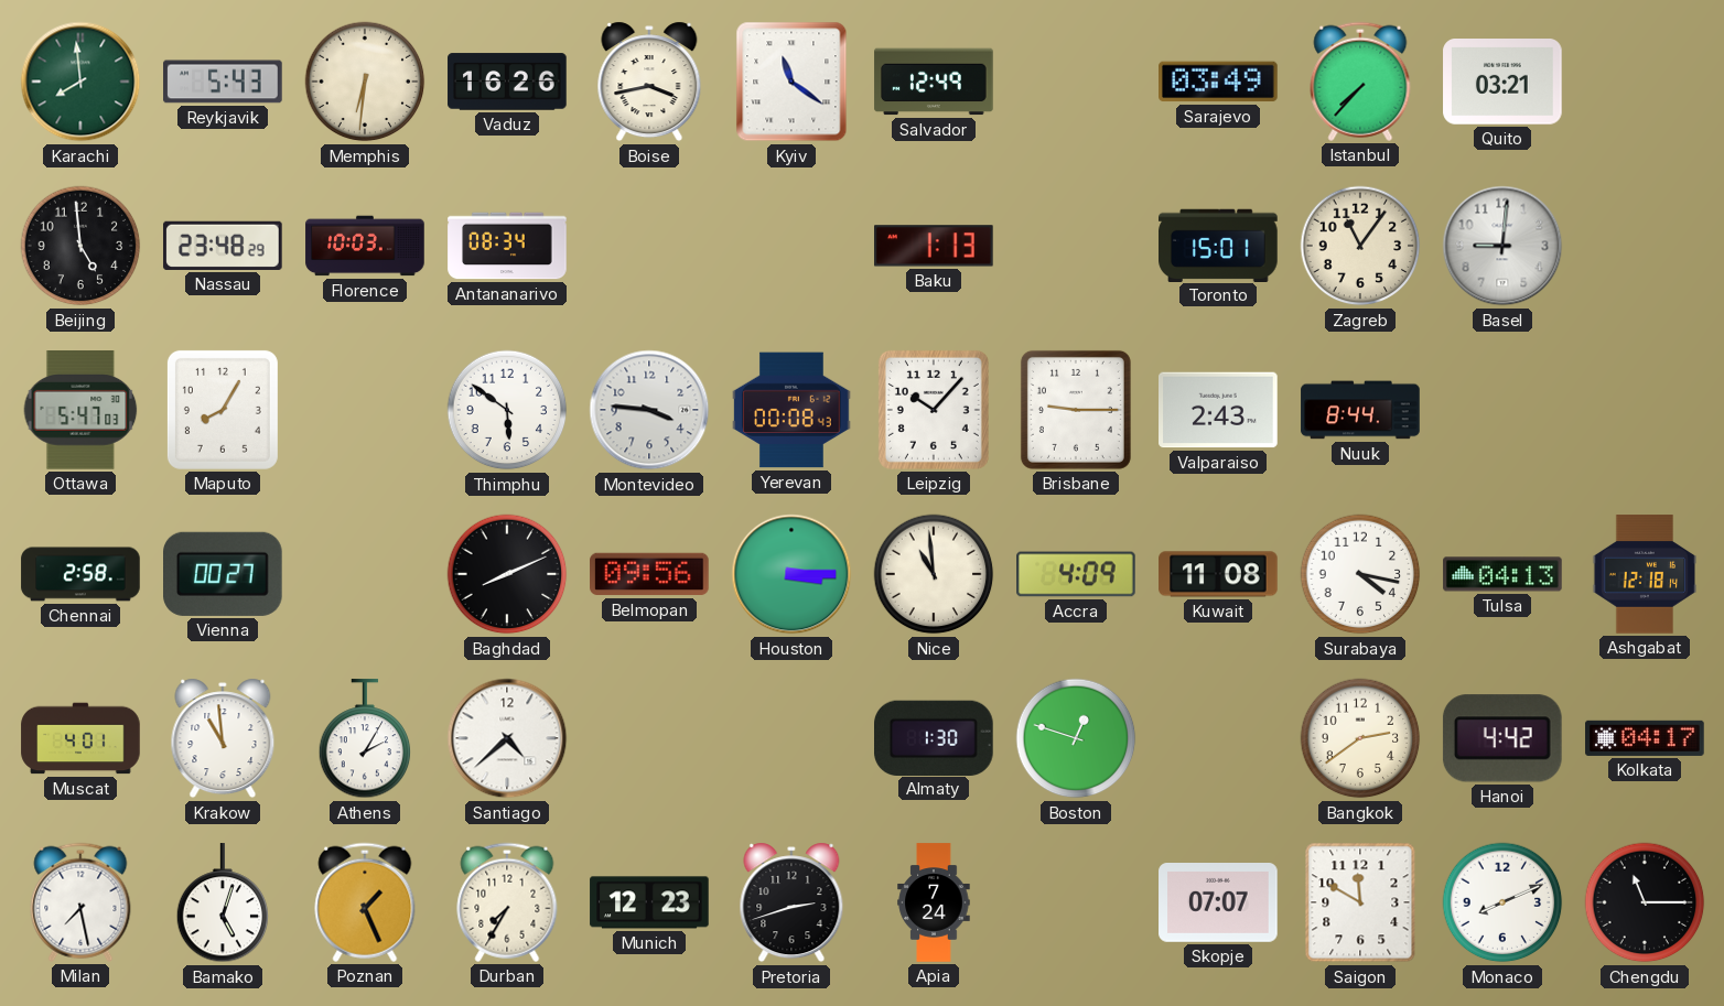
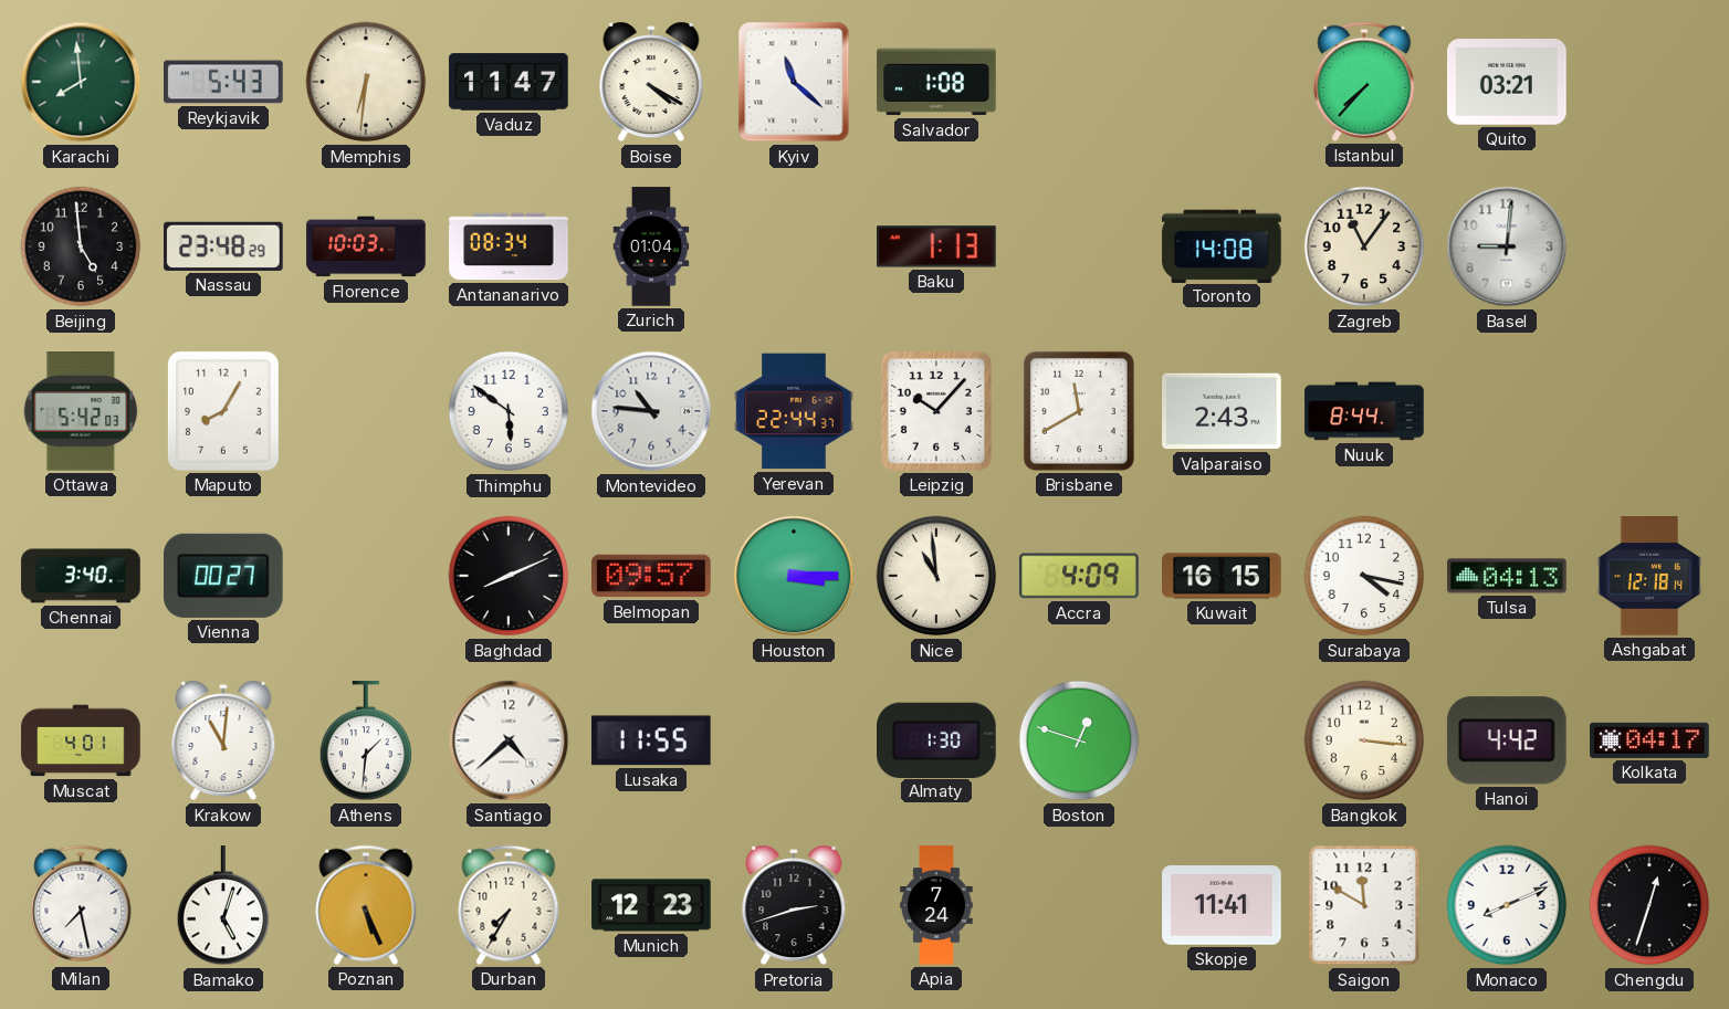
Vaduz: 16:26 -> 11:47
Boise: 3:43 -> 4:20
Kyiv: 11:21 -> 11:22
Salvador: 12:49 -> 1:08
Sarajevo: 03:49 -> none
Zurich: none -> 01:04
Toronto: 15:01 -> 14:08
Ottawa: 5:47 -> 5:42
Montevideo: 3:46 -> 10:46
Yerevan: 00:08 -> 22:44
Brisbane: 9:15 -> 11:40
Chennai: 2:58 -> 3:40
Belmopan: 09:56 -> 09:57
Kuwait: 11:08 -> 16:15
Krakow: 10:59 -> 11:01
Athens: 2:05 -> 1:31
Lusaka: none -> 11:55
Bangkok: 2:39 -> 3:16
Poznan: 1:26 -> 5:26
Skopje: 07:07 -> 11:41
Chengdu: 11:15 -> 12:33
